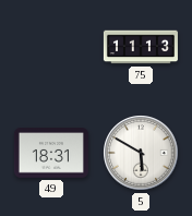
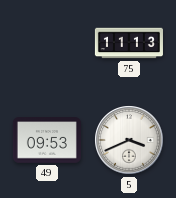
49: 18:31 -> 09:53
5: 5:50 -> 3:41
